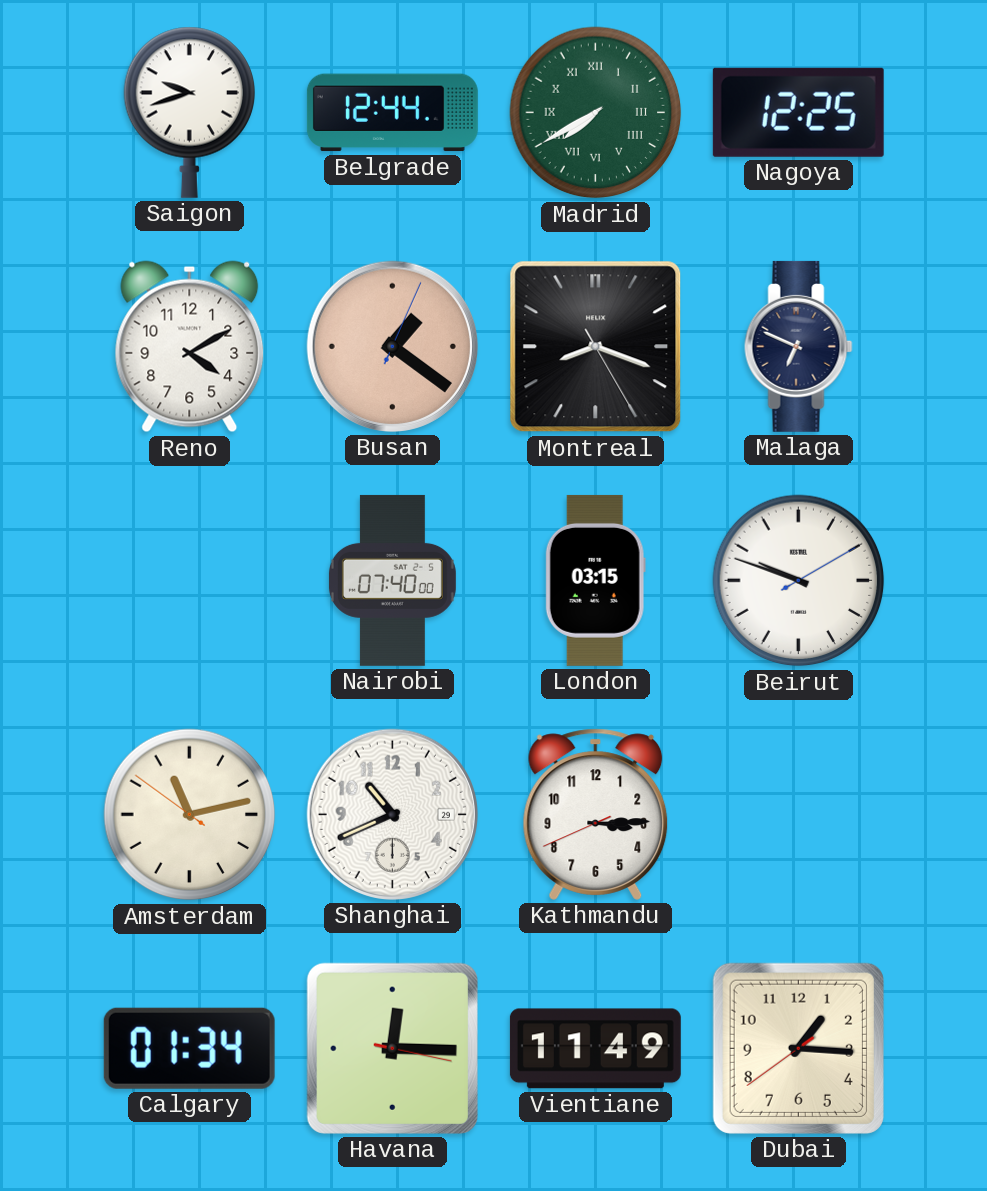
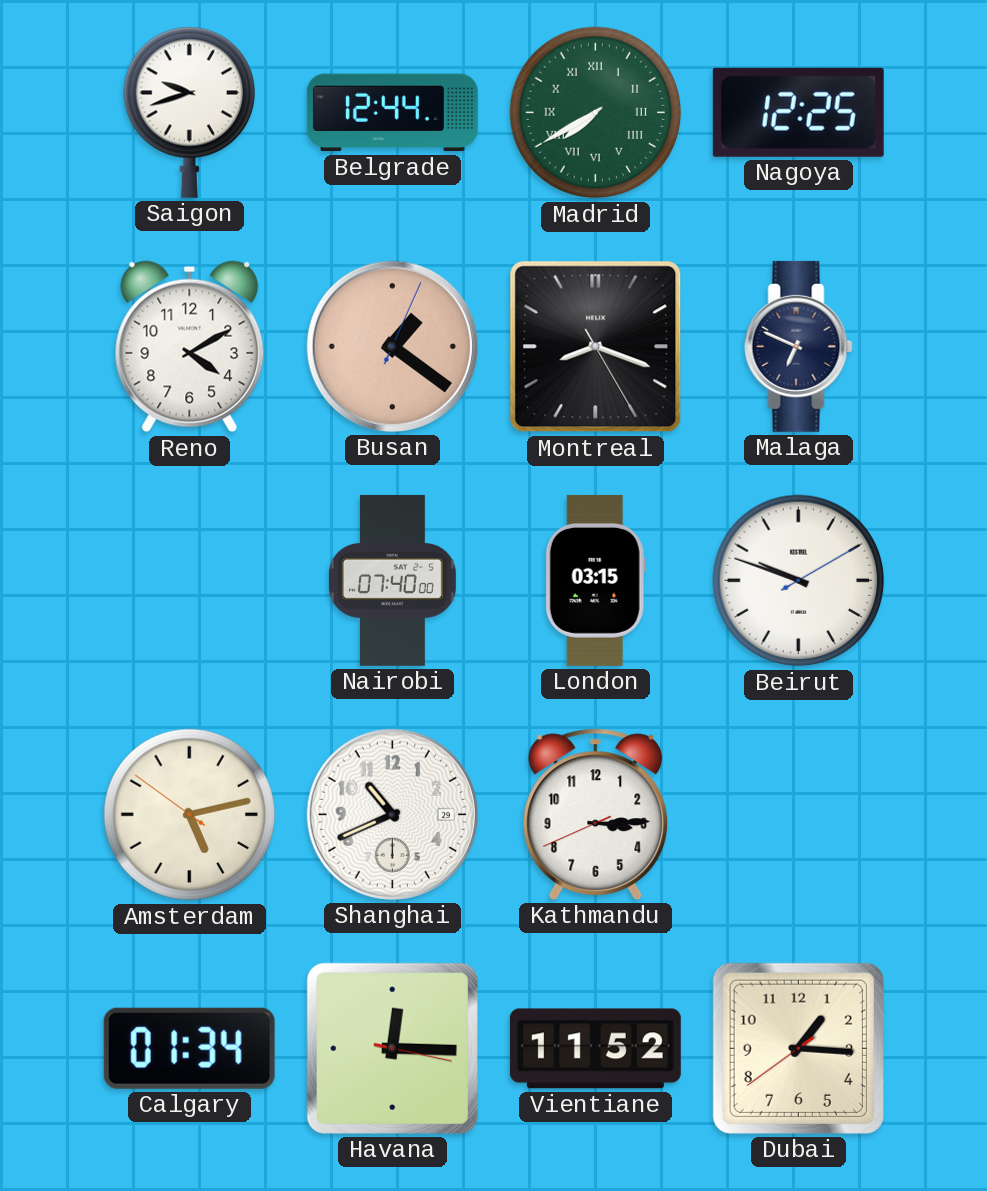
Amsterdam: 11:12 -> 5:12
Vientiane: 11:49 -> 11:52
